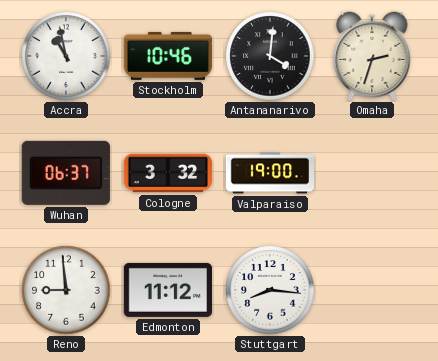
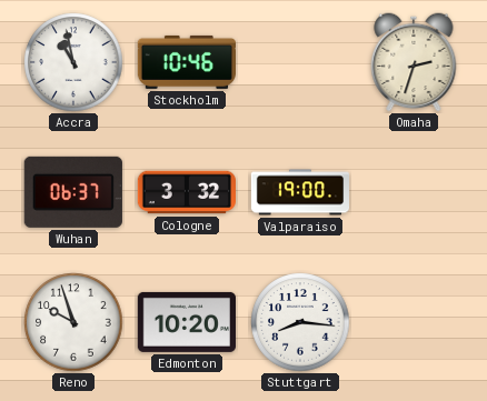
Antananarivo: 4:01 -> none
Reno: 8:59 -> 9:57
Edmonton: 11:12 -> 10:20
